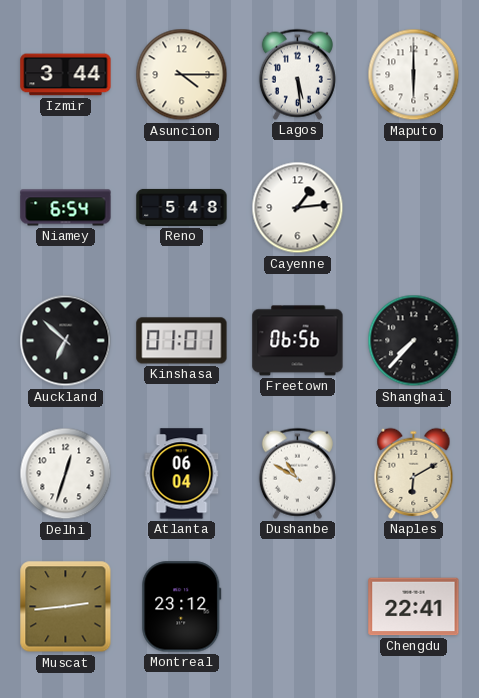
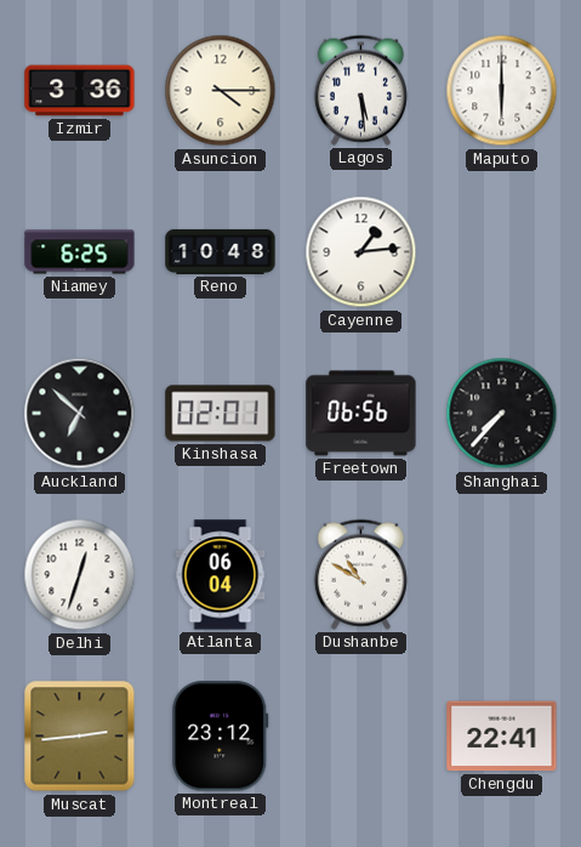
Izmir: 3:44 -> 3:36
Niamey: 6:54 -> 6:25
Reno: 5:48 -> 10:48
Kinshasa: 01:01 -> 02:01
Naples: 6:10 -> none
